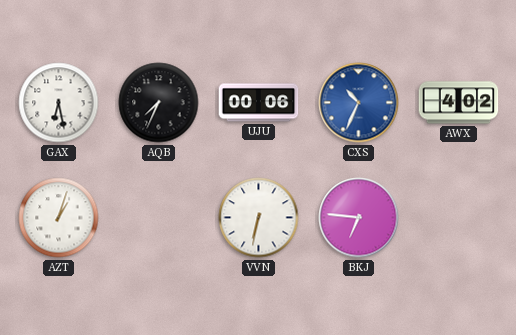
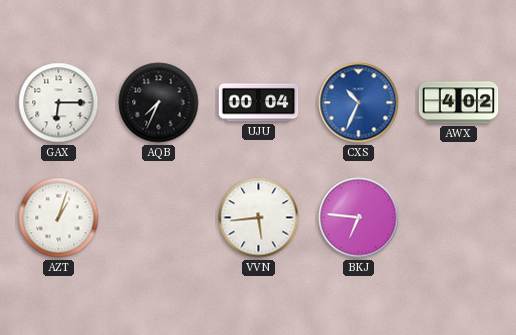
GAX: 6:28 -> 6:15
UJU: 00:06 -> 00:04
VVN: 6:32 -> 5:44
